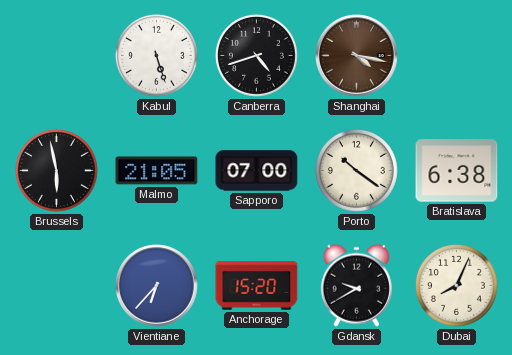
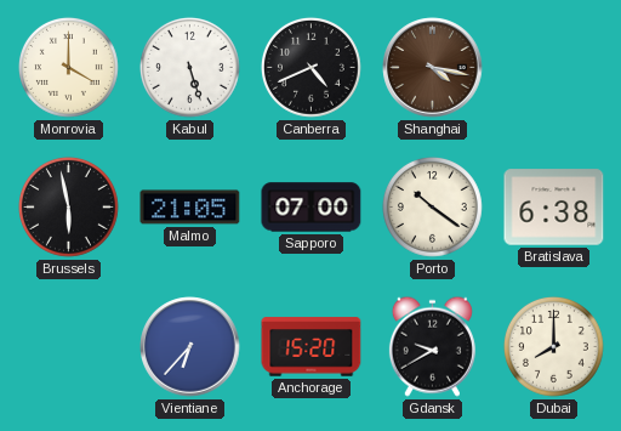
Monrovia: none -> 4:00
Canberra: 4:42 -> 4:41
Dubai: 8:04 -> 8:00
